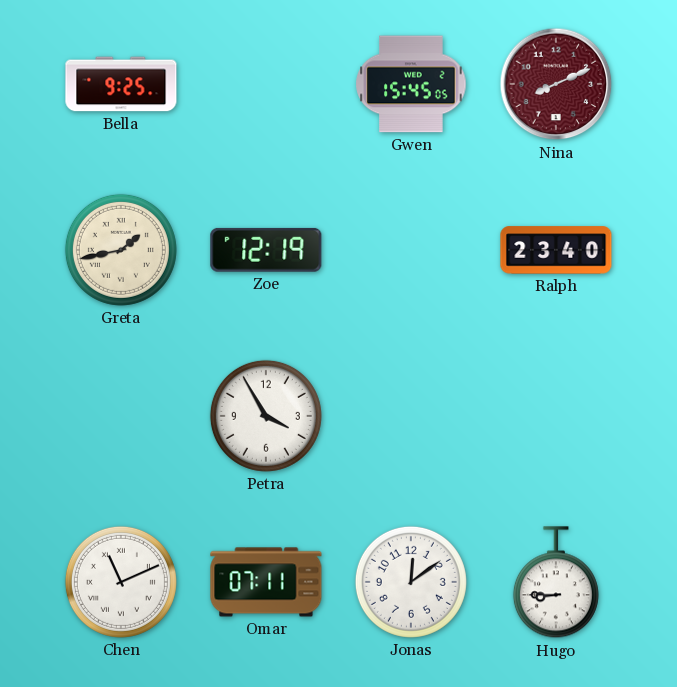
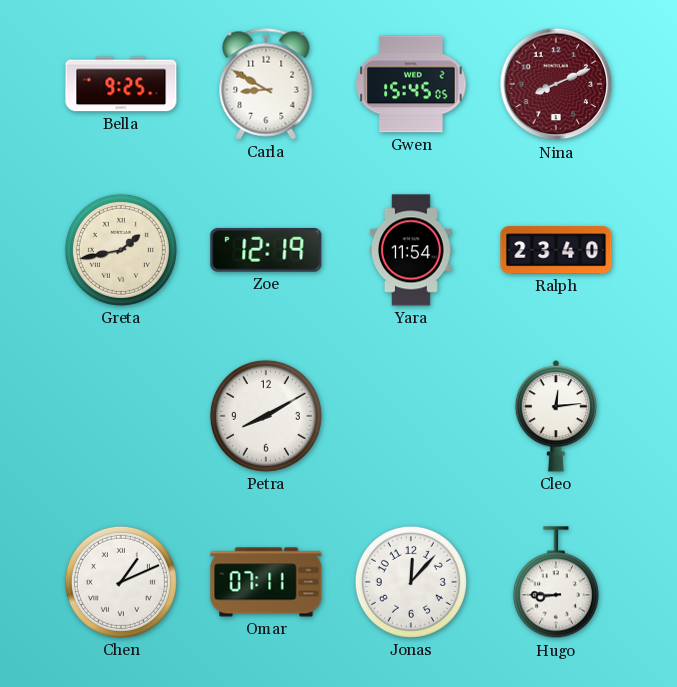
Carla: none -> 8:50
Yara: none -> 11:54
Petra: 3:55 -> 8:10
Cleo: none -> 12:14
Chen: 11:11 -> 1:11
Jonas: 12:09 -> 12:07
